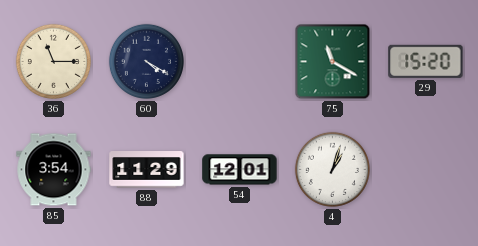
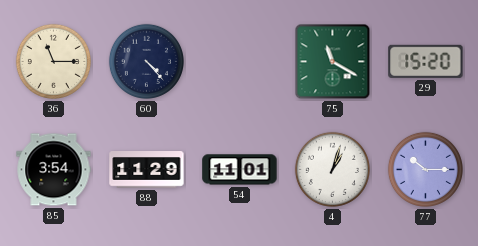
60: 4:20 -> 4:23
54: 12:01 -> 11:01
77: none -> 10:15
